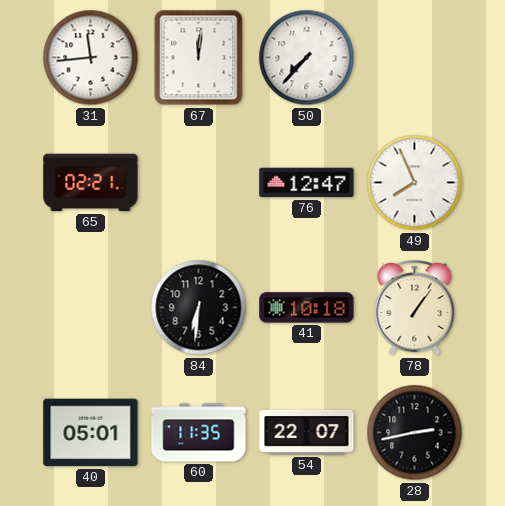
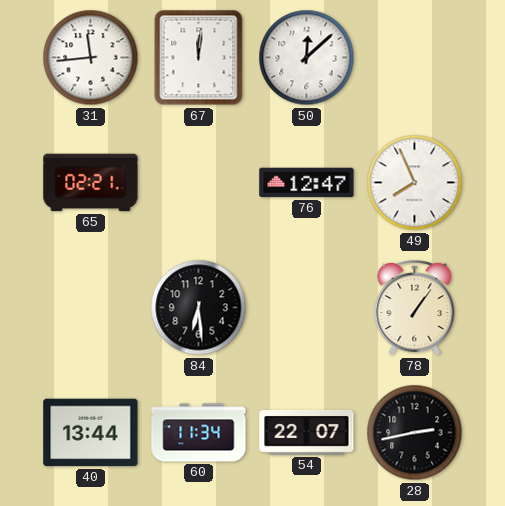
50: 7:37 -> 12:08
84: 6:31 -> 6:29
41: 10:18 -> none
40: 05:01 -> 13:44
60: 11:35 -> 11:34
